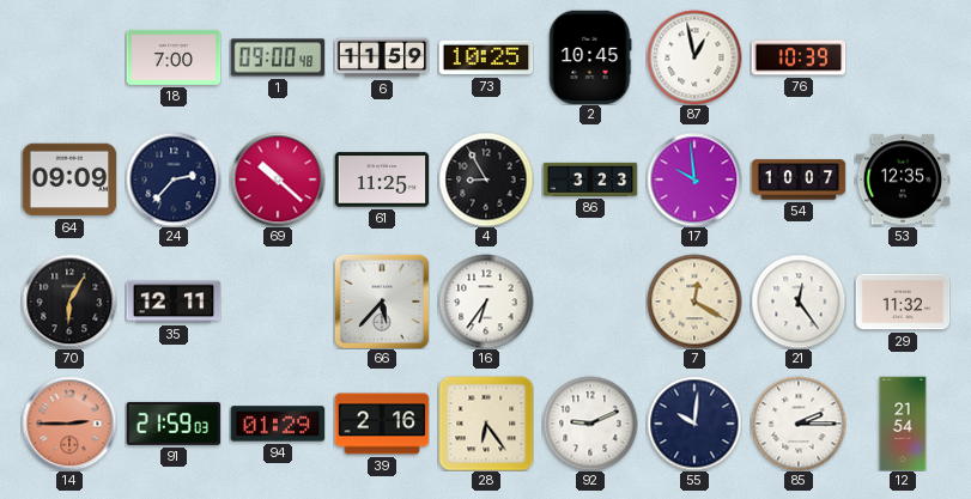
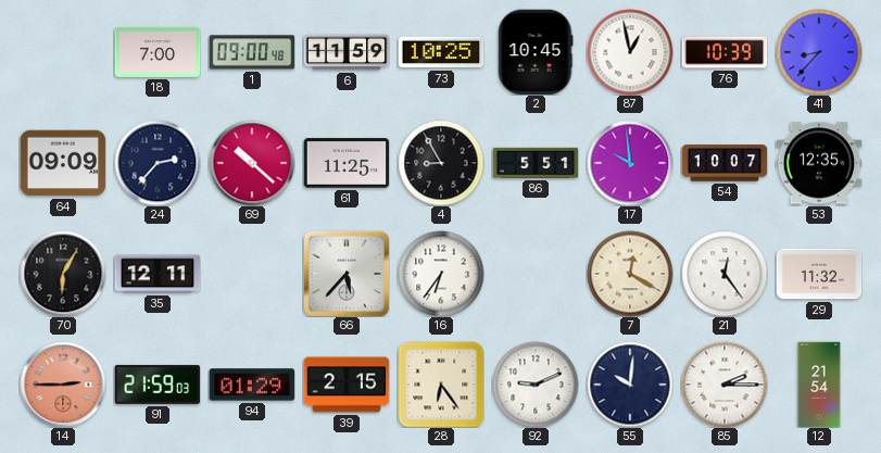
41: none -> 8:37
86: 3:23 -> 5:51
39: 2:16 -> 2:15
